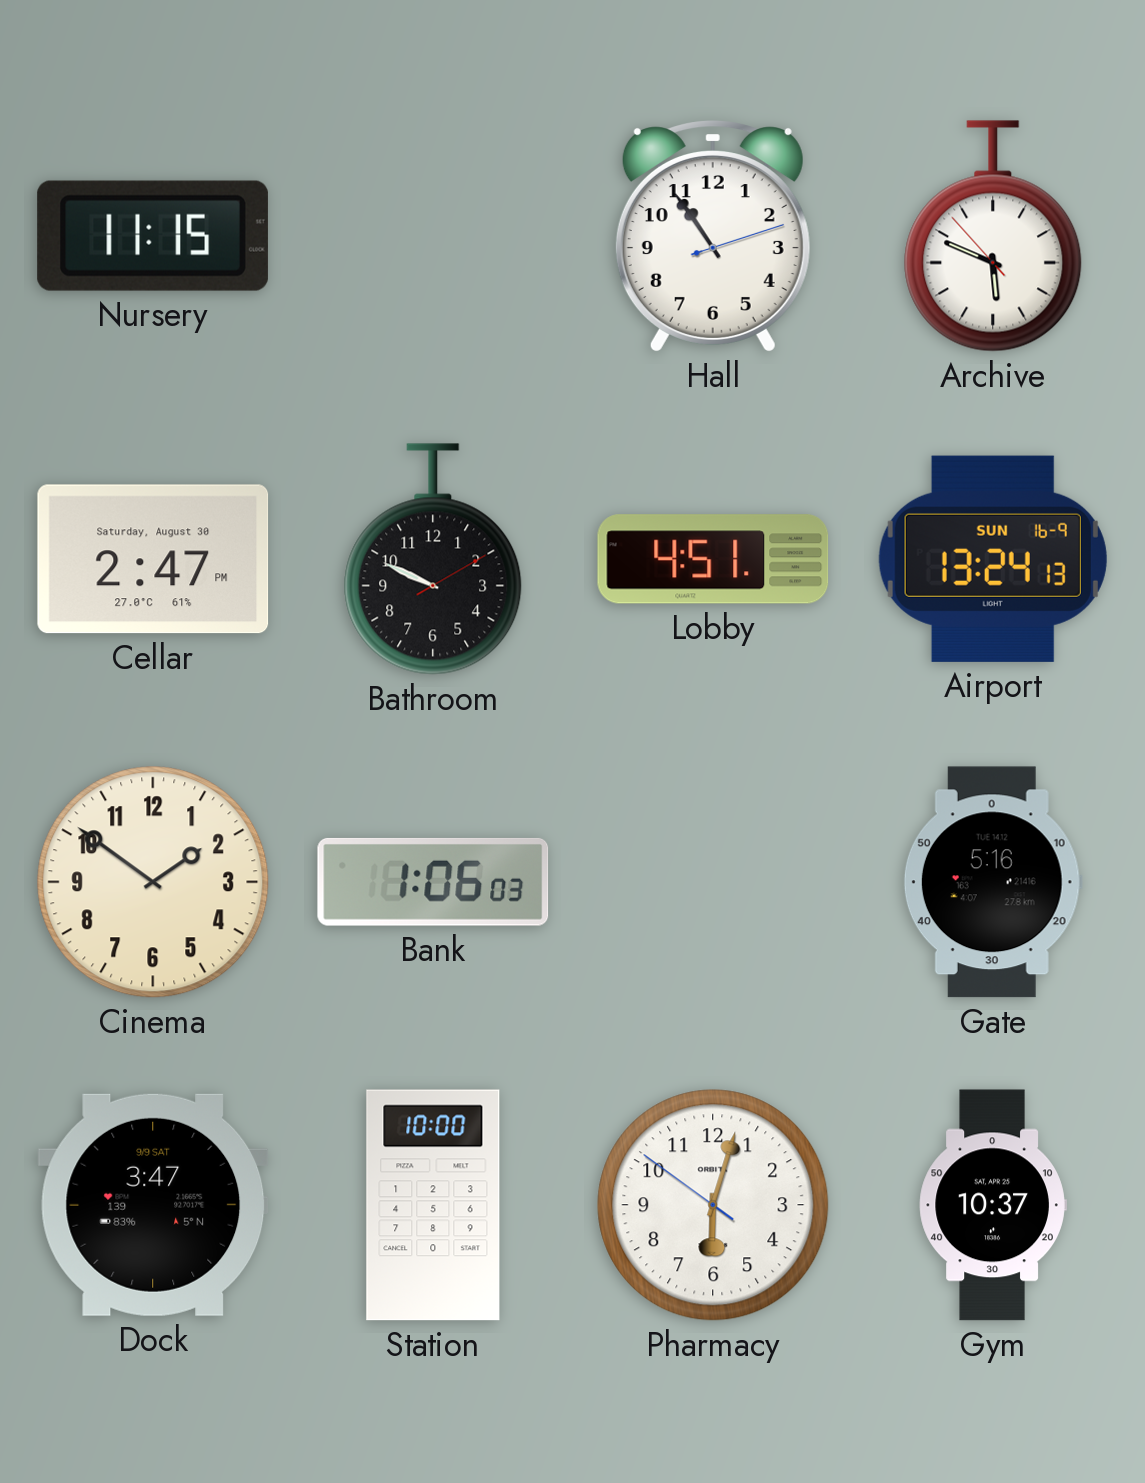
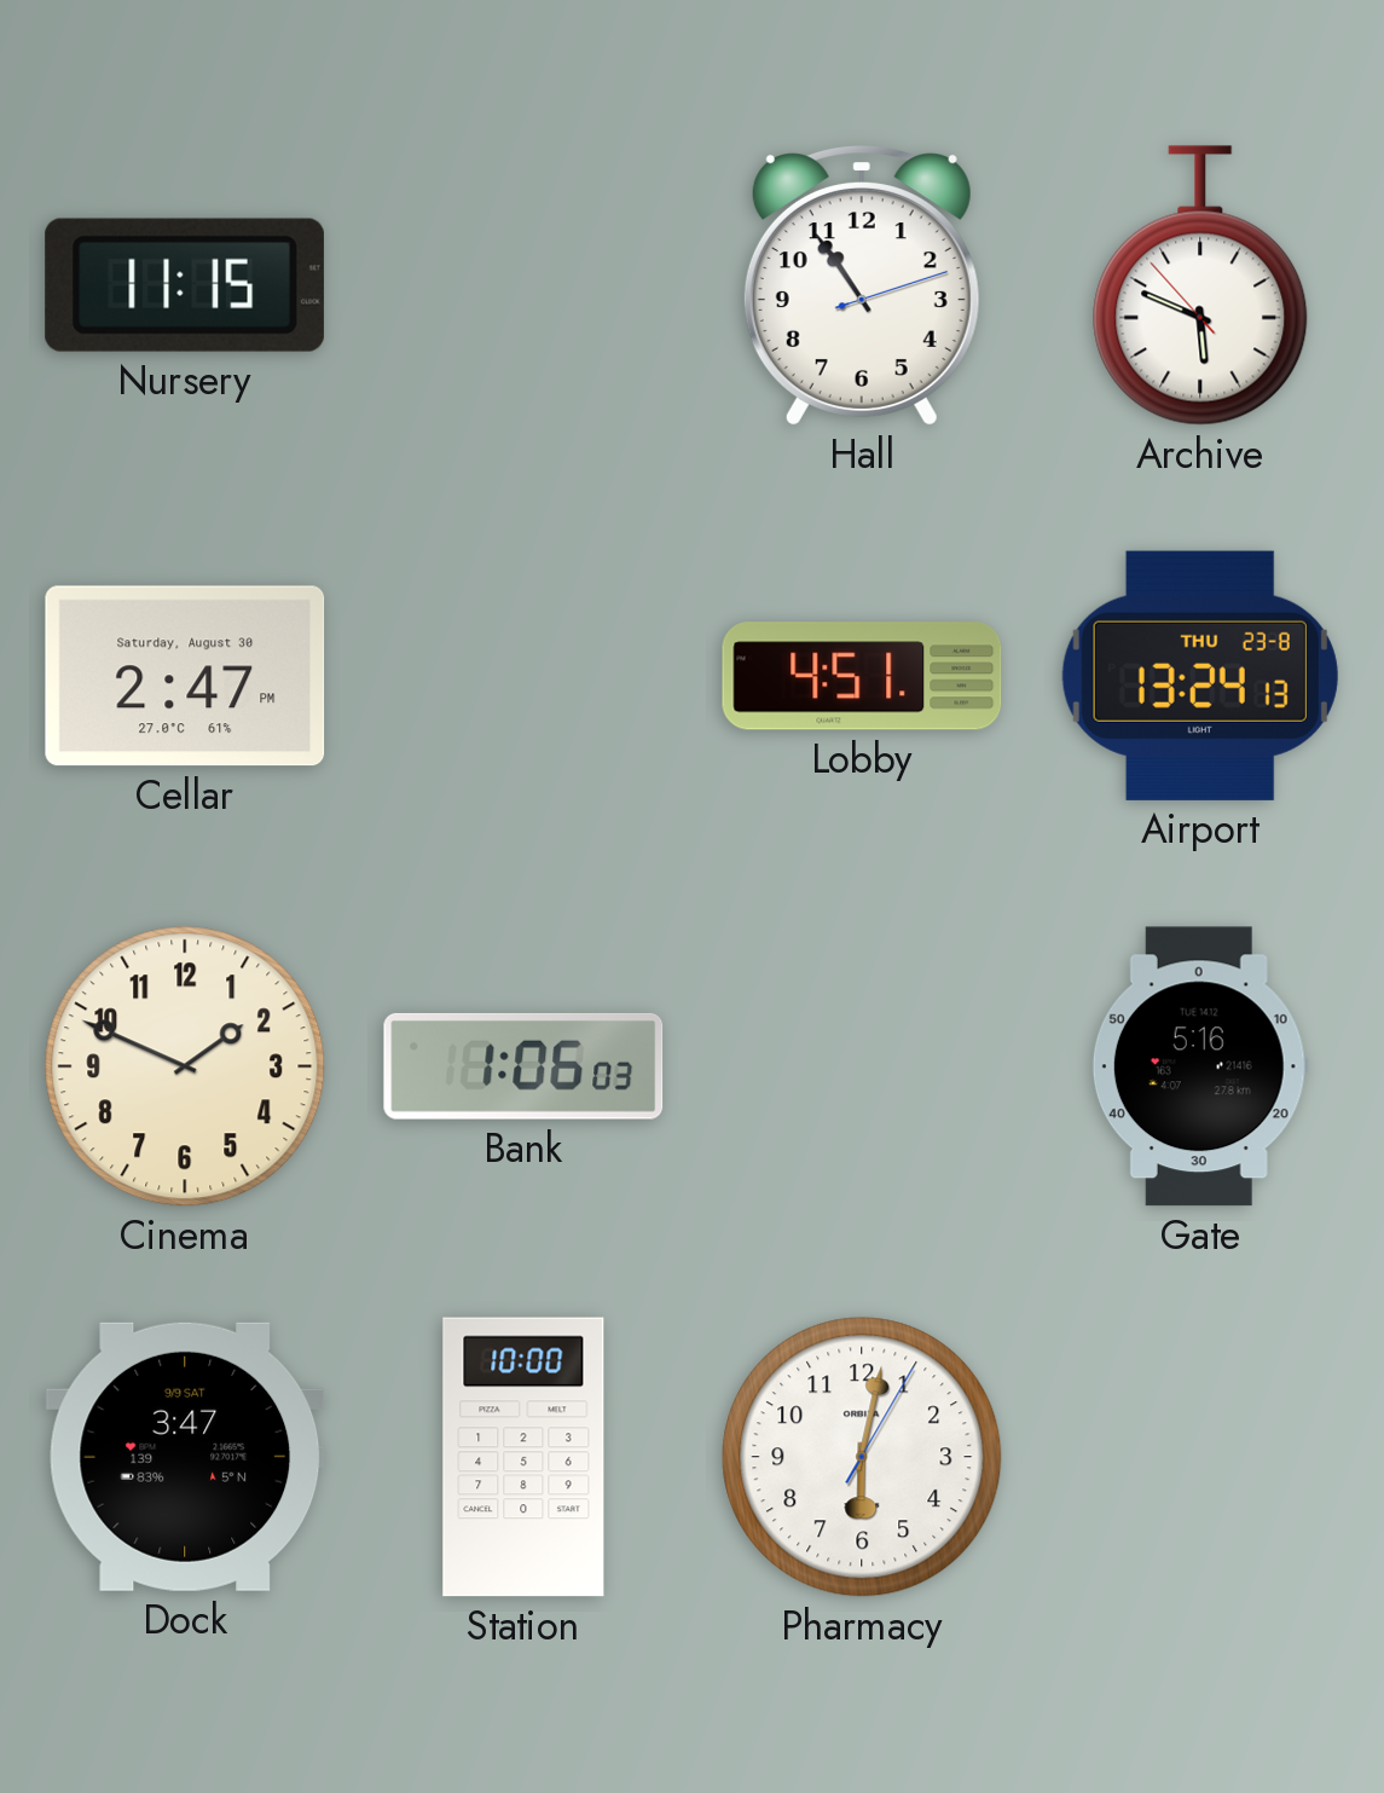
Bathroom: 9:49 -> none
Airport date: SUN 16-9 -> THU 23-8
Cinema: 1:51 -> 1:49
Pharmacy: 6:02:51 -> 6:02:05
Gym: 10:37 -> none
